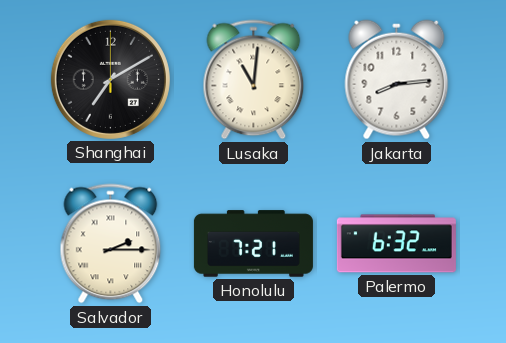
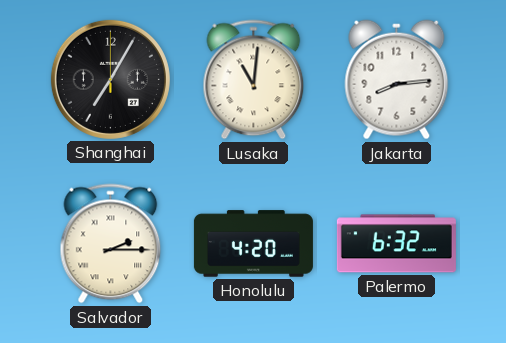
Shanghai: 7:10 -> 7:05
Honolulu: 7:21 -> 4:20
